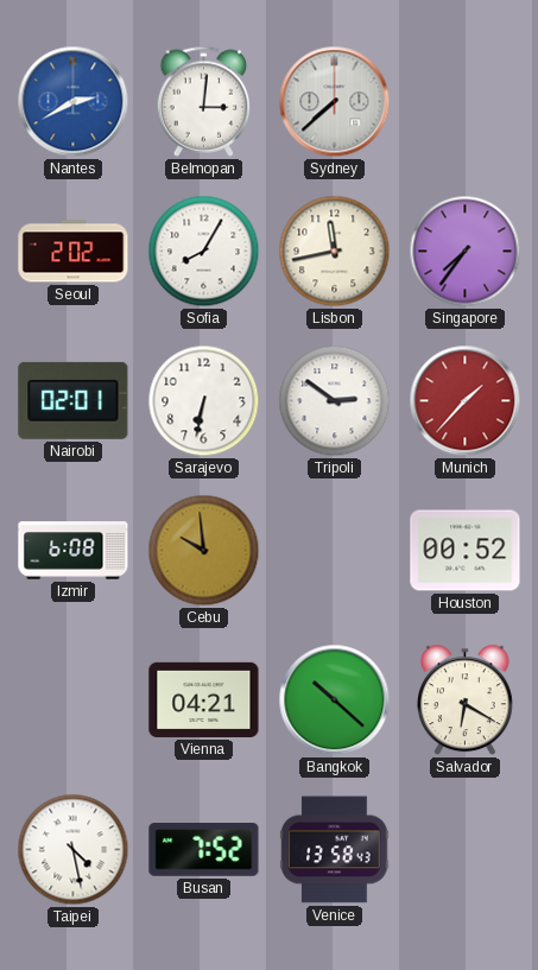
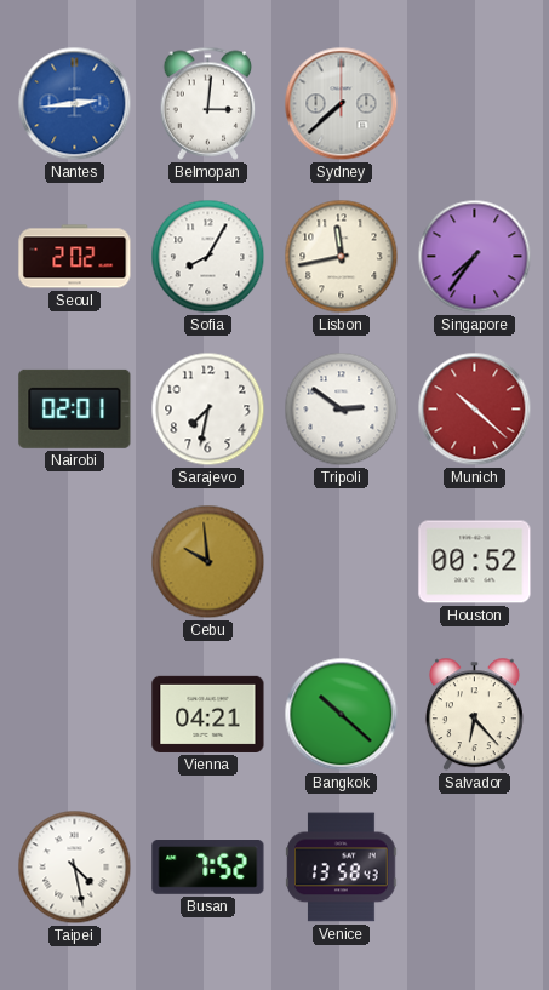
Nantes: 2:40 -> 2:44
Sarajevo: 6:32 -> 7:32
Munich: 1:37 -> 10:22
Izmir: 6:08 -> none
Salvador: 6:20 -> 6:23
